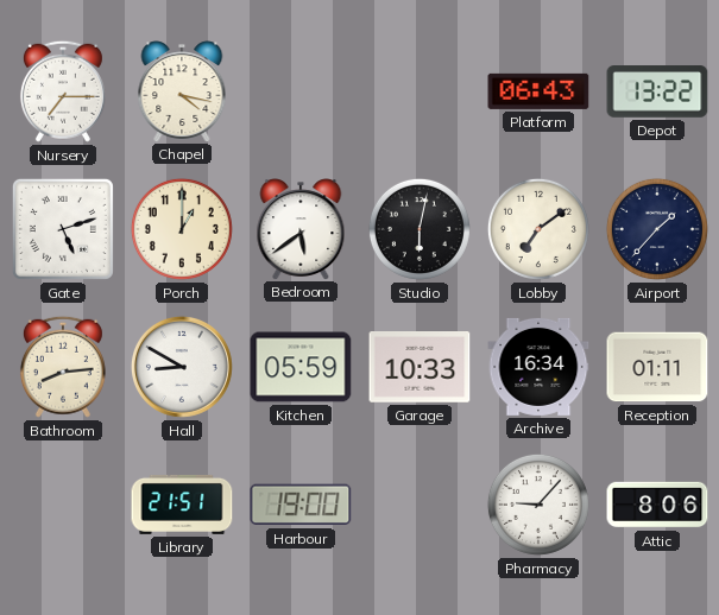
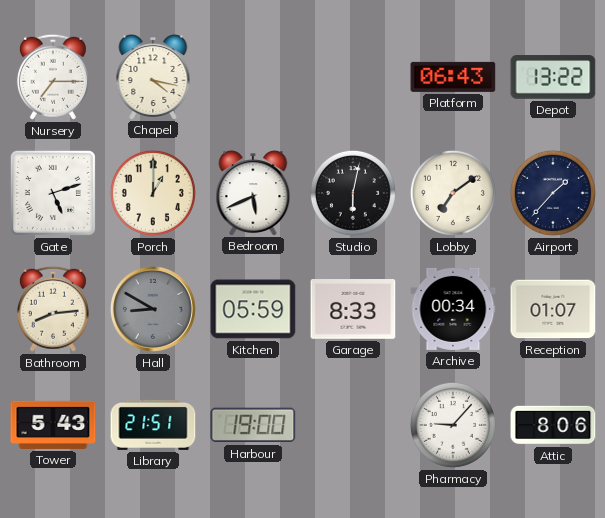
Bedroom: 5:39 -> 5:41
Hall dial: white -> grey
Garage: 10:33 -> 8:33
Archive: 16:34 -> 00:34
Reception: 01:11 -> 01:07
Tower: none -> 5:43
